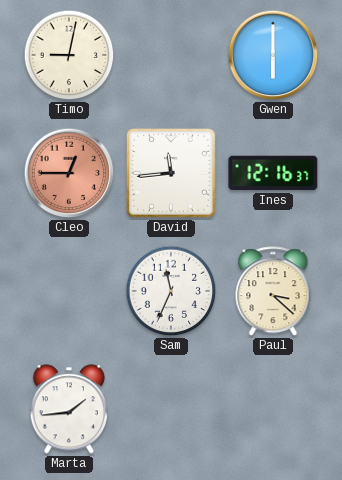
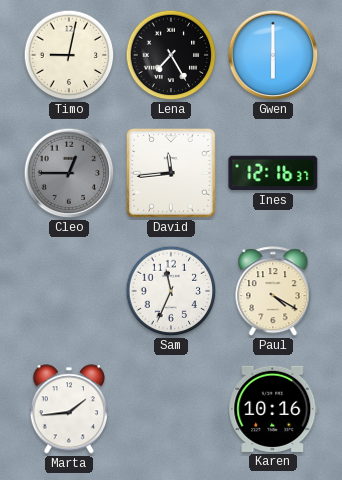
Lena: none -> 7:25
Cleo dial: salmon -> grey
Paul: 3:22 -> 4:20
Karen: none -> 10:16
